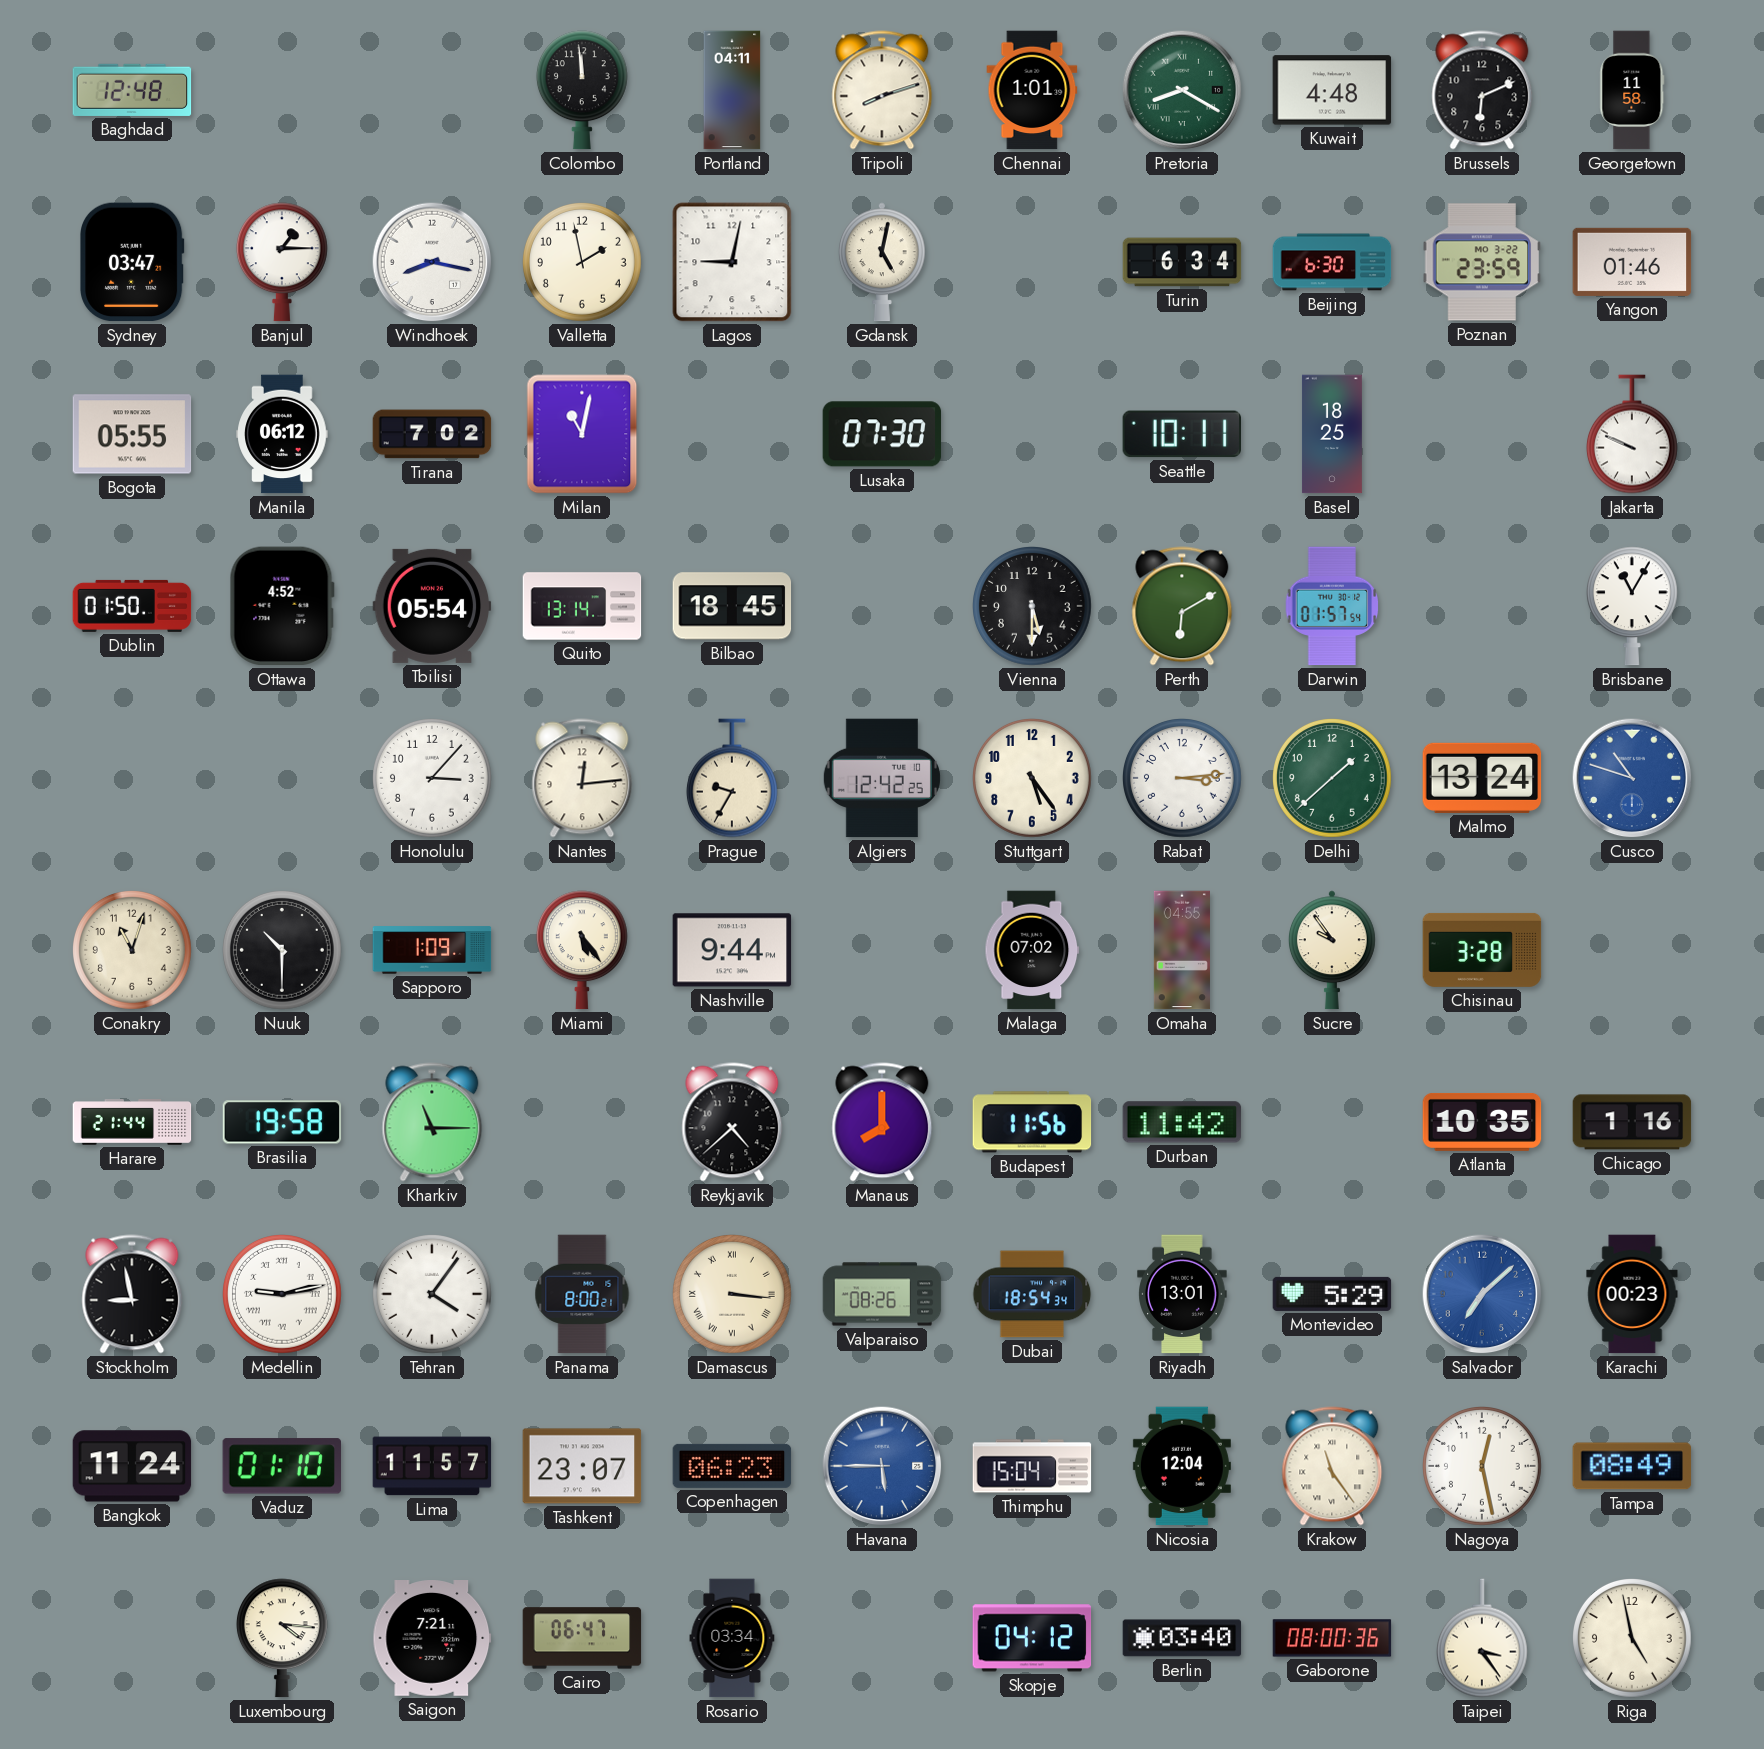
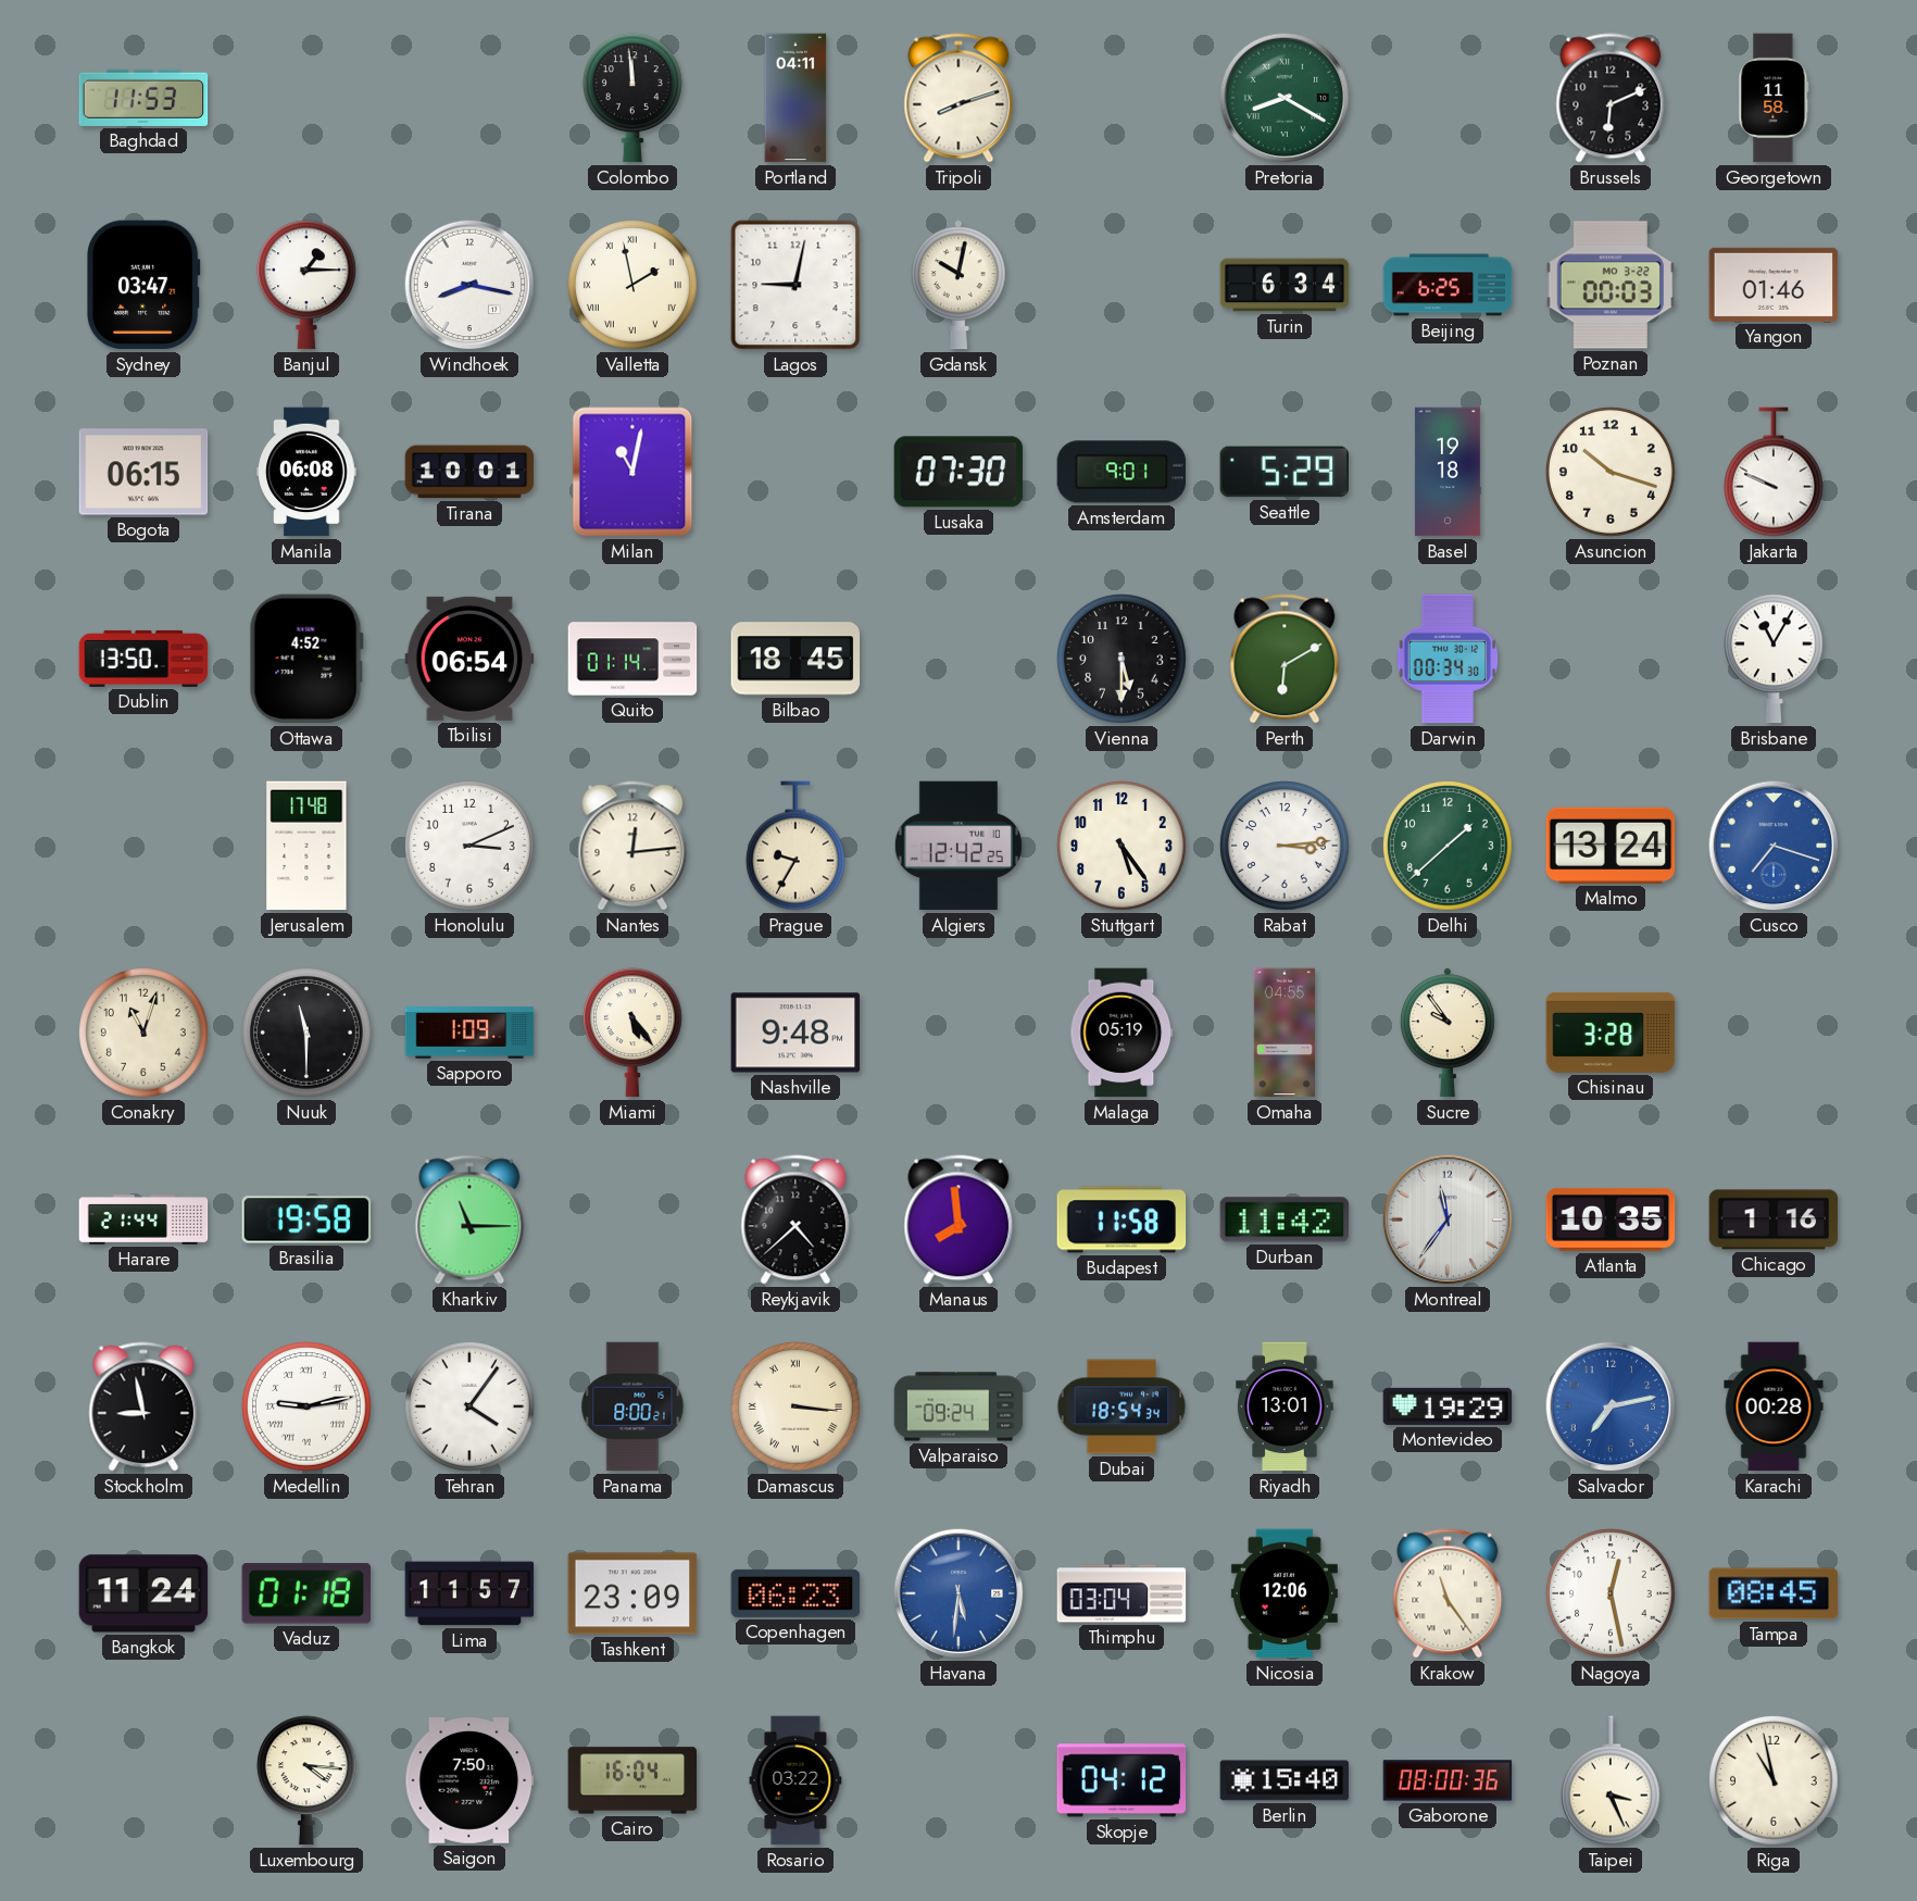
Baghdad: 12:48 -> 11:53
Chennai: 1:01 -> none
Kuwait: 4:48 -> none
Valletta numerals: Arabic -> Roman
Gdansk: 5:02 -> 10:02
Beijing: 6:30 -> 6:25
Poznan: 23:59 -> 00:03
Bogota: 05:55 -> 06:15
Manila: 06:12 -> 06:08
Tirana: 7:02 -> 10:01
Amsterdam: none -> 9:01
Seattle: 10:11 -> 5:29
Basel: 18:25 -> 19:18
Asuncion: none -> 10:18
Dublin: 01:50 -> 13:50
Tbilisi: 05:54 -> 06:54
Quito: 13:14 -> 01:14
Darwin: 01:57 -> 00:34
Jerusalem: none -> 17:48
Honolulu: 3:07 -> 3:11
Cusco: 10:48 -> 7:18
Nuuk: 10:30 -> 11:30
Nashville: 9:44 -> 9:48
Malaga: 07:02 -> 05:19
Manaus: 8:00 -> 7:59
Budapest: 11:56 -> 11:58
Montreal: none -> 11:36
Valparaiso: 08:26 -> 09:24
Montevideo: 5:29 -> 19:29
Salvador: 7:08 -> 7:13
Karachi: 00:23 -> 00:28
Vaduz: 01:10 -> 01:18
Tashkent: 23:07 -> 23:09
Havana: 5:45 -> 5:31
Thimphu: 15:04 -> 03:04
Nicosia: 12:04 -> 12:06
Tampa: 08:49 -> 08:45
Saigon: 7:21 -> 7:50
Cairo: 06:47 -> 16:04
Rosario: 03:34 -> 03:22
Berlin: 03:40 -> 15:40
Taipei: 3:24 -> 3:26
Riga: 4:58 -> 10:58
